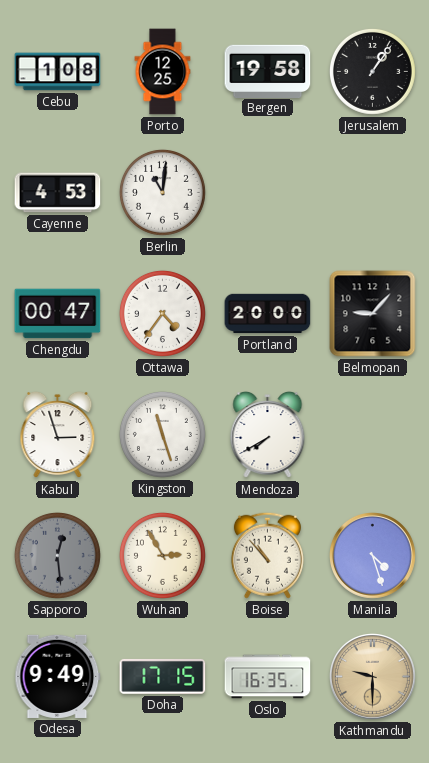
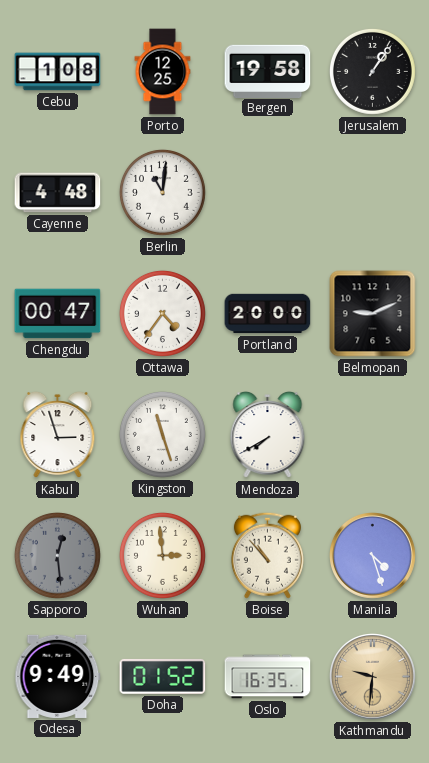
Cayenne: 4:53 -> 4:48
Belmopan: 9:07 -> 9:11
Wuhan: 2:55 -> 2:59
Doha: 17:15 -> 01:52
Kathmandu: 9:30 -> 9:31
